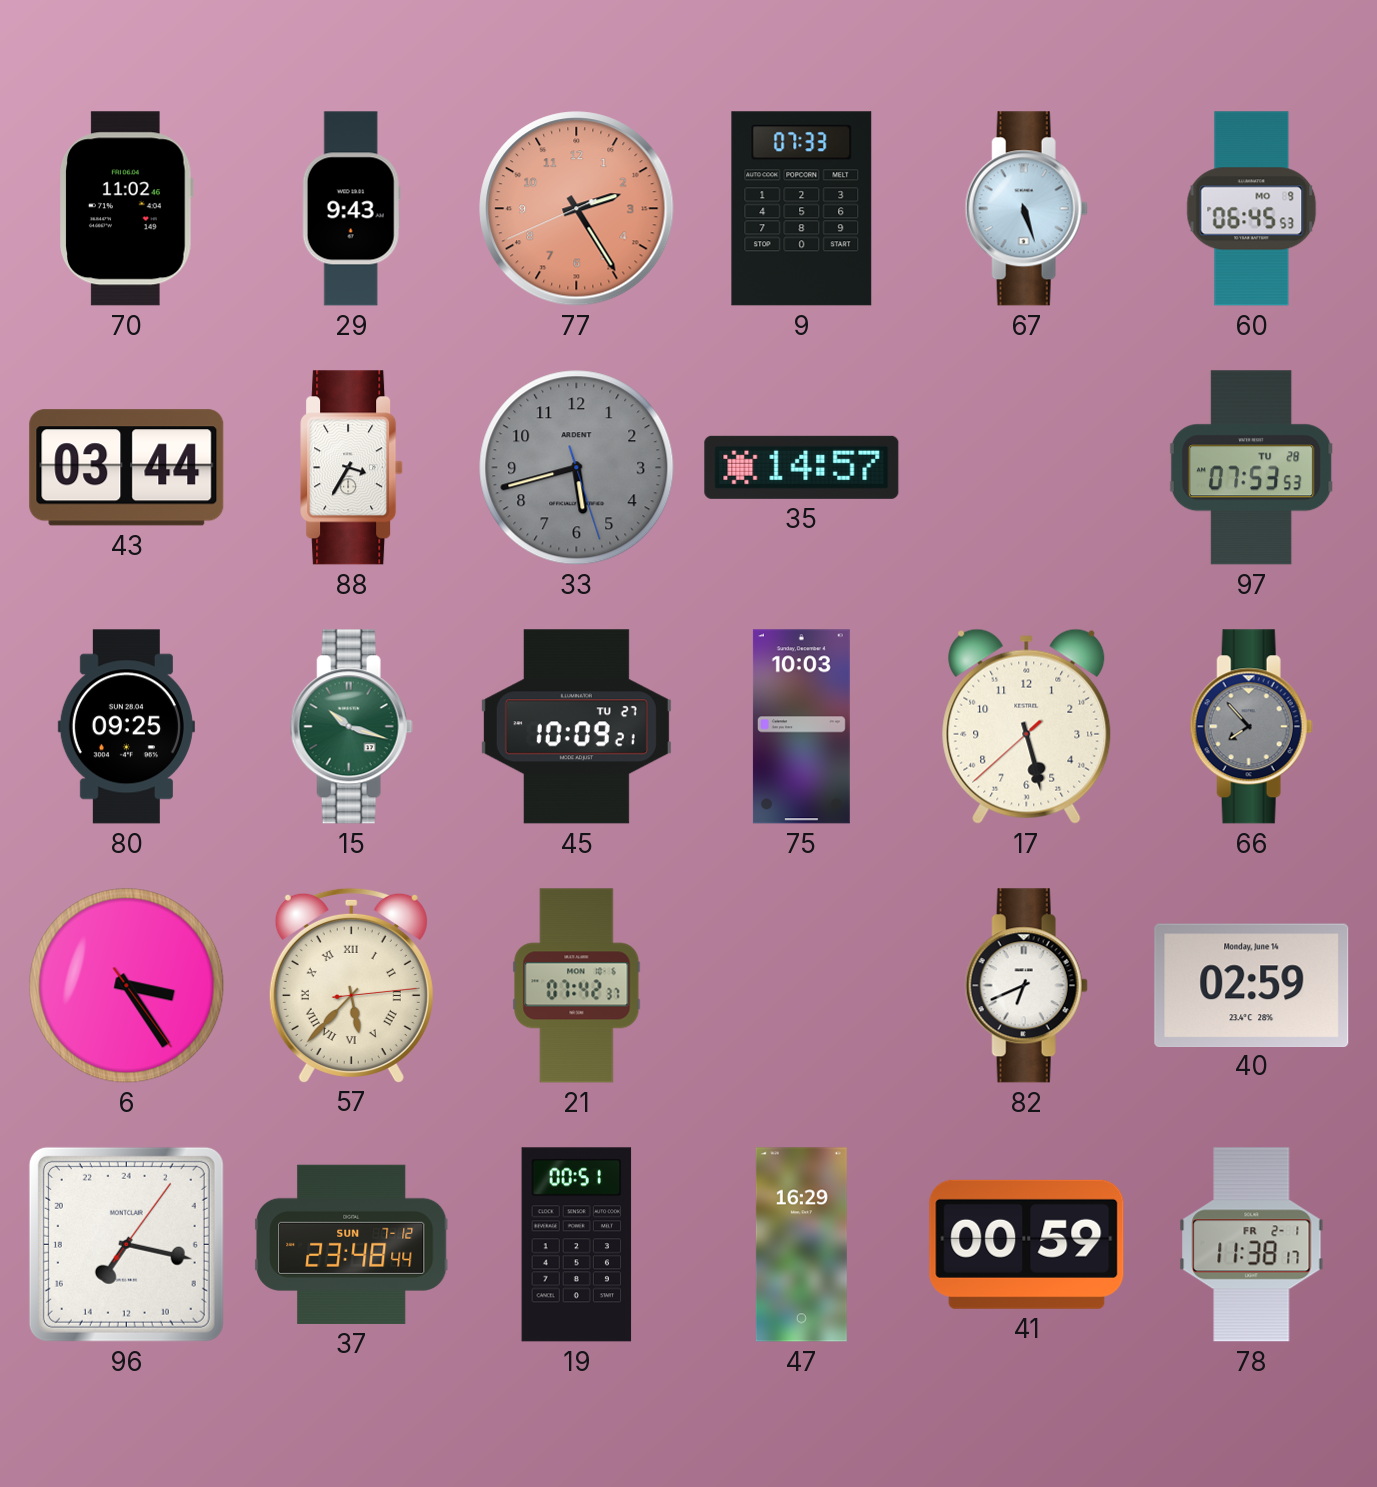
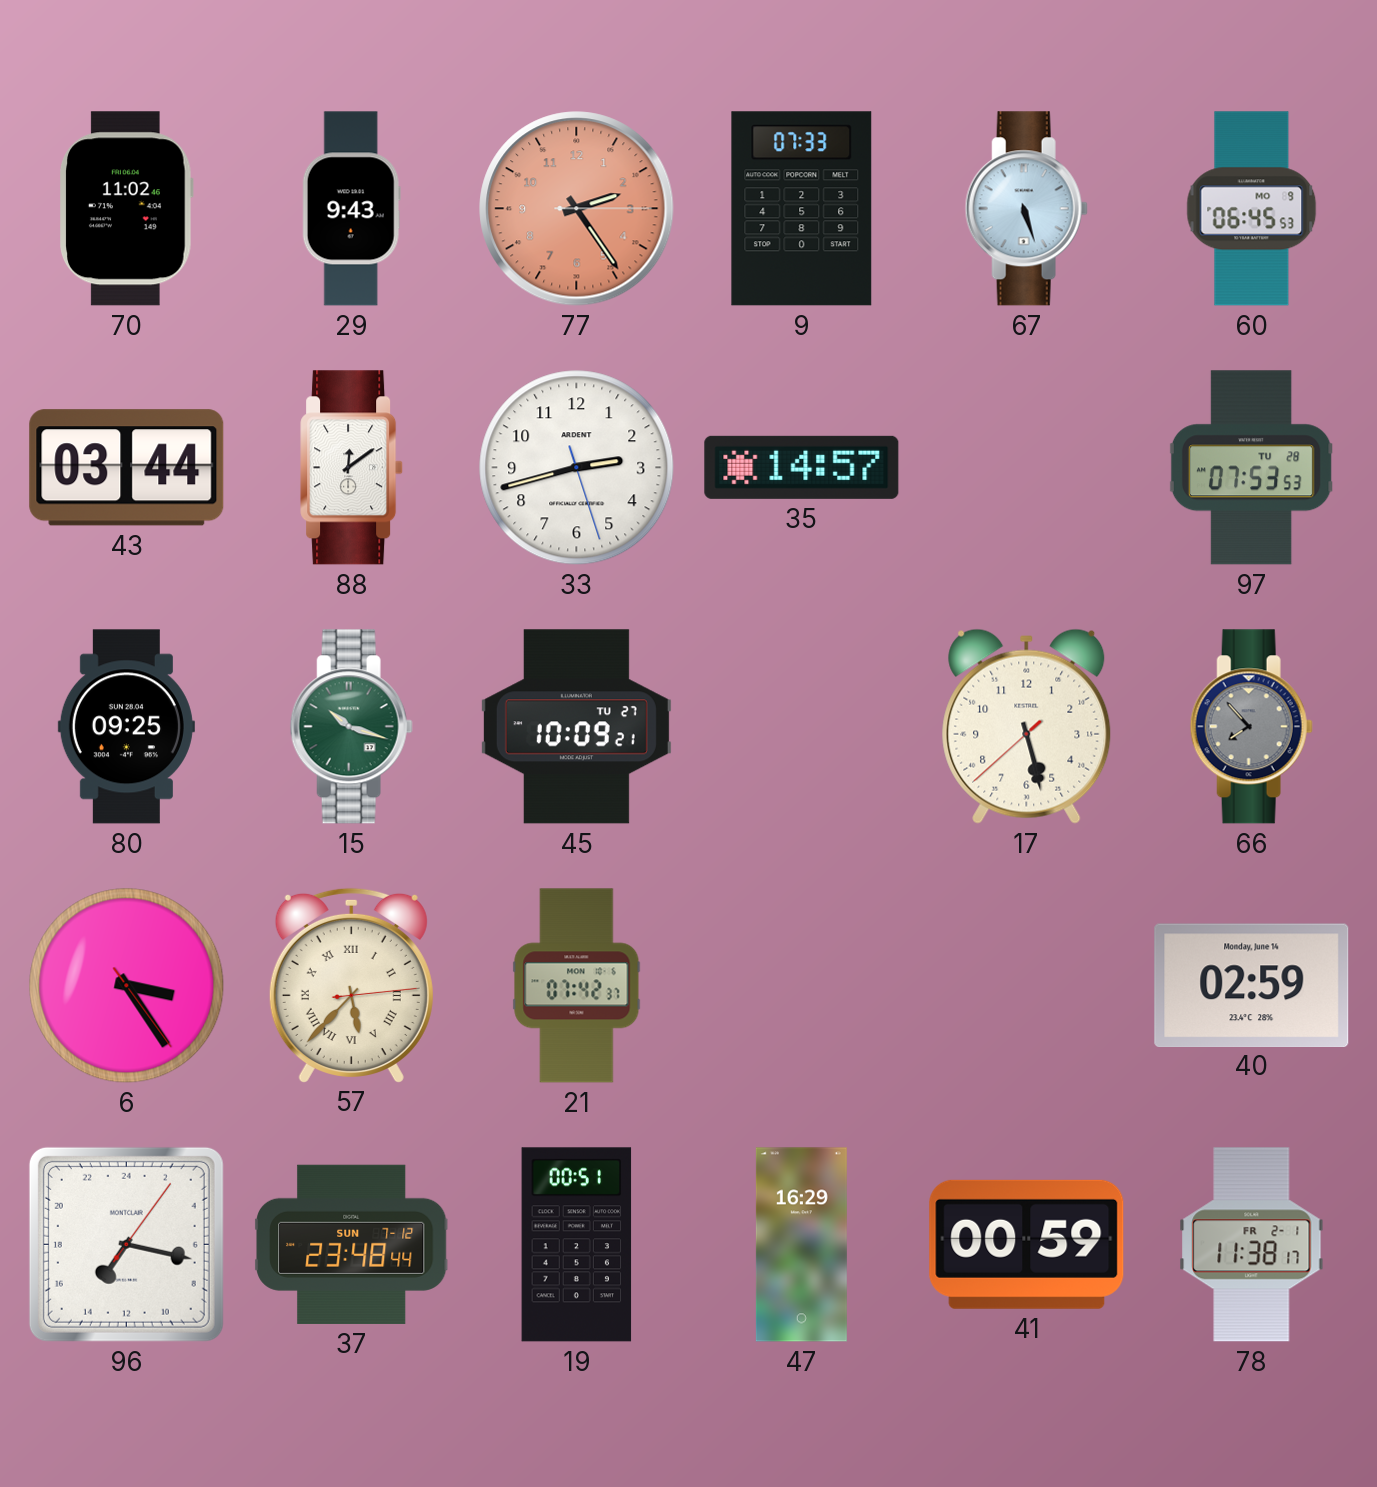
77: 2:24:41 -> 2:24:15
88: 3:35 -> 12:09
33: 5:42 -> 2:42
33 dial: grey -> white
75: 10:03 -> none
82: 6:41 -> none
